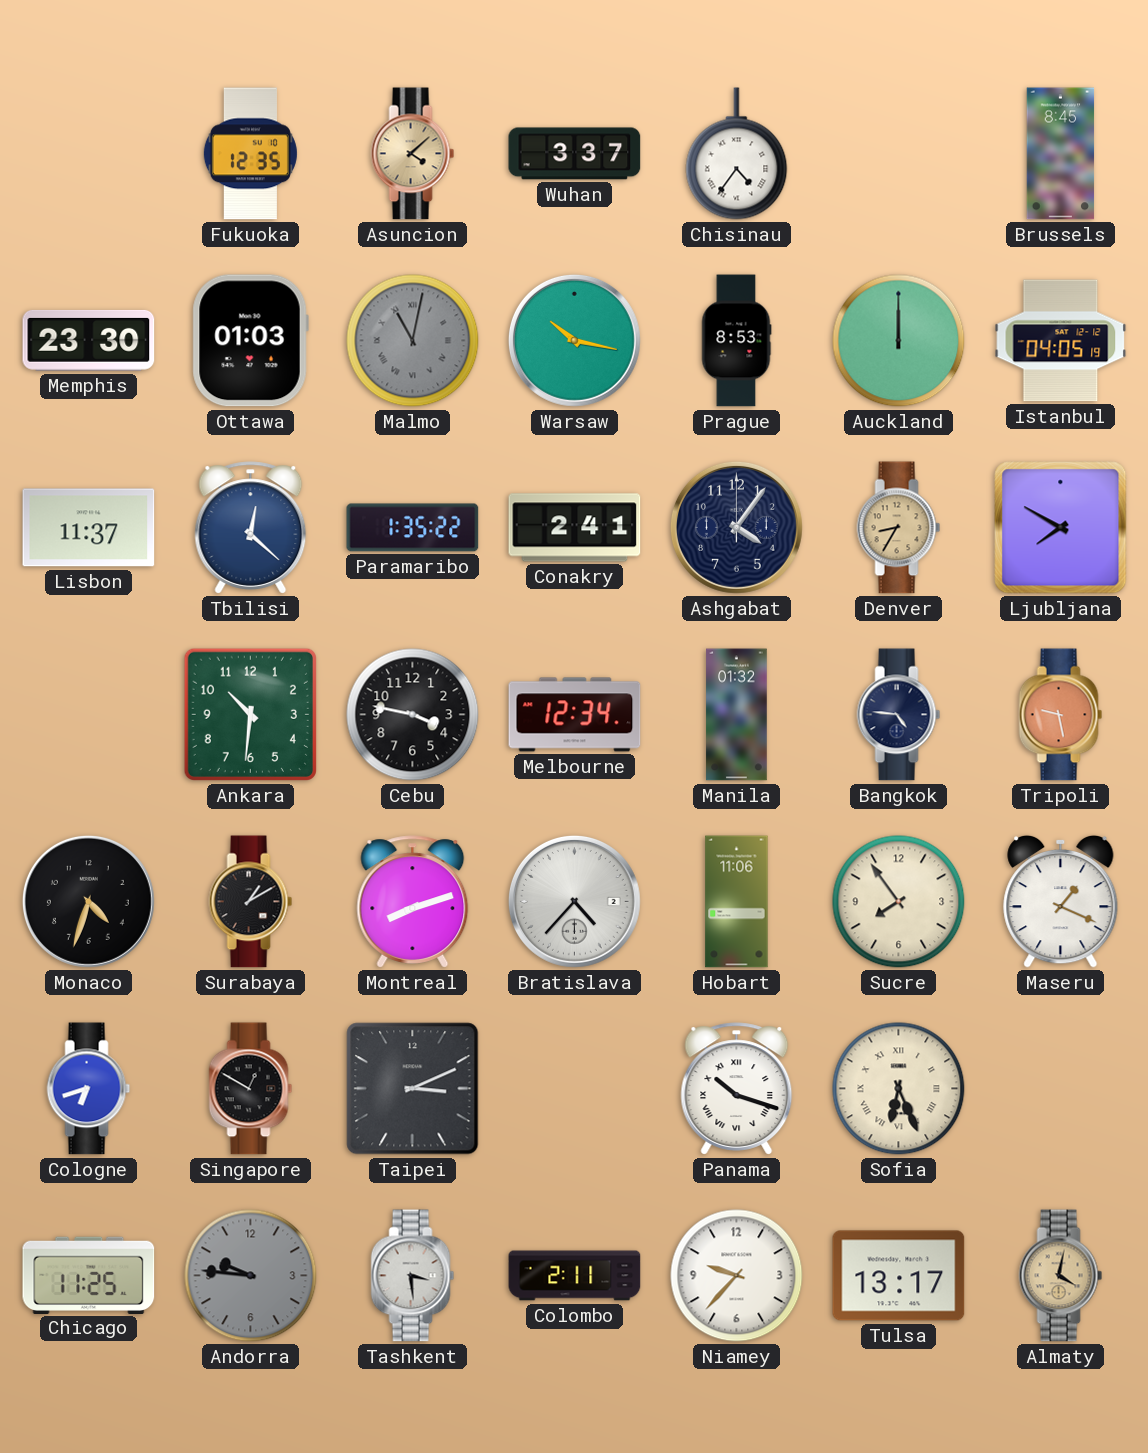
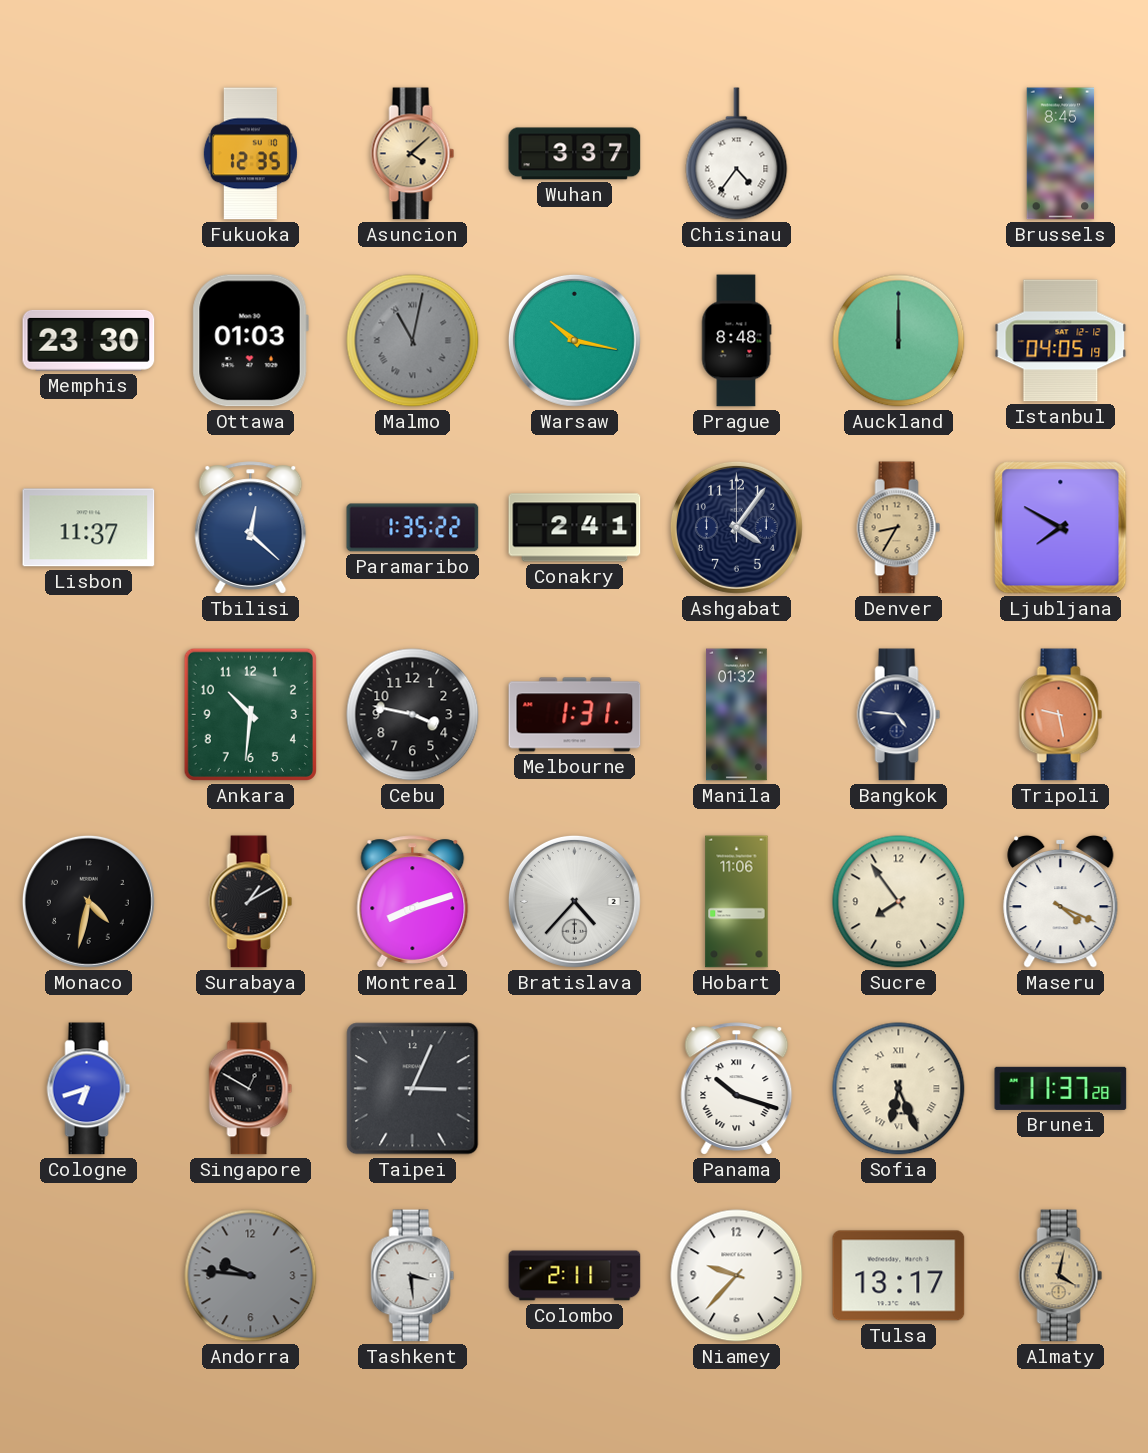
Prague: 8:53 -> 8:48
Melbourne: 12:34 -> 1:31
Monaco: 4:33 -> 4:32
Maseru: 1:19 -> 4:19
Taipei: 3:11 -> 3:04
Brunei: none -> 11:37
Chicago: 11:25 -> none
